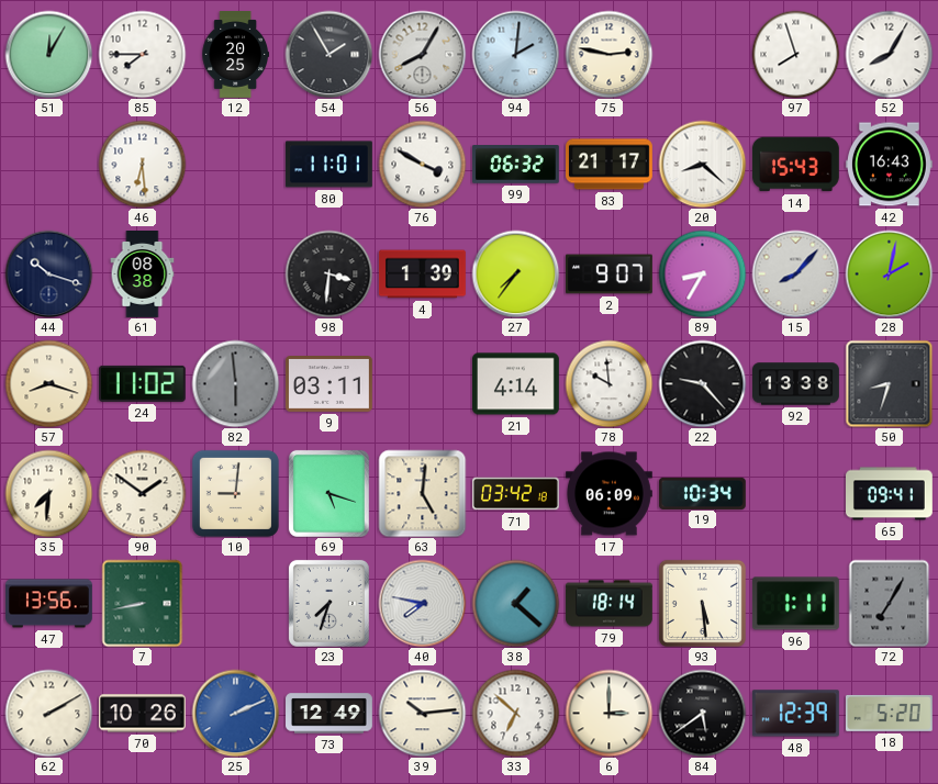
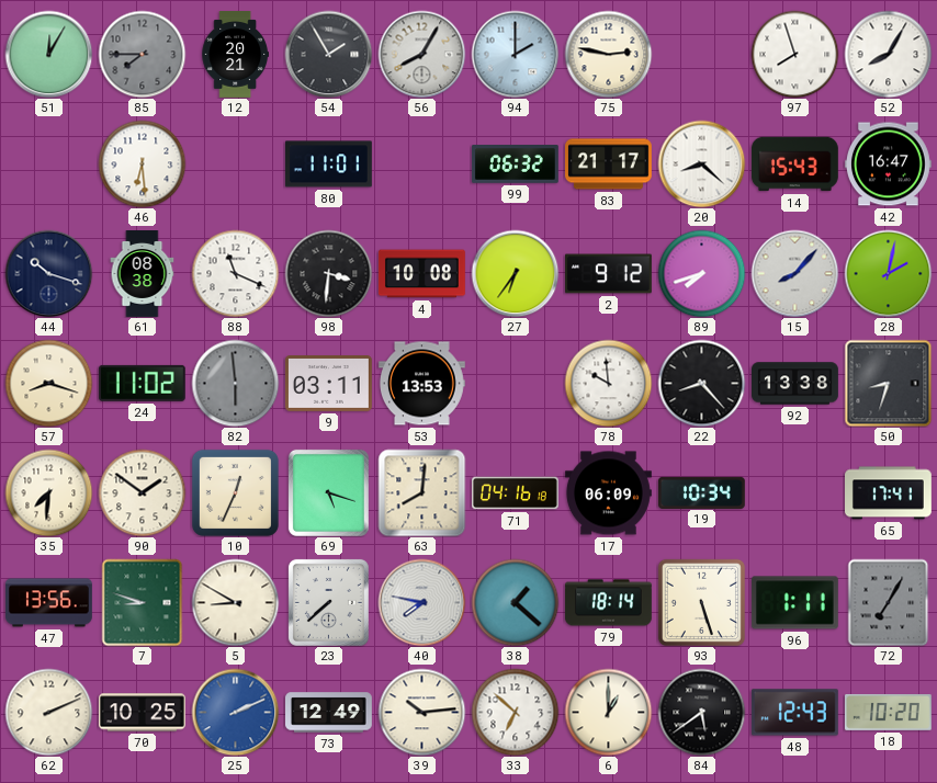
85 dial: white -> grey
12: 20:25 -> 20:21
94: 2:01 -> 2:00
76: 3:50 -> none
42: 16:43 -> 16:47
88: none -> 11:19
4: 1:39 -> 10:08
27: 7:36 -> 6:36
2: 9:07 -> 9:12
89: 8:35 -> 7:42
53: none -> 13:53
21: 4:14 -> none
22: 9:23 -> 8:23
10: 9:01 -> 12:34
63: 5:01 -> 8:01
71: 03:42 -> 04:16
65: 09:41 -> 17:41
7: 8:43 -> 8:48
5: none -> 8:50
23: 7:33 -> 7:38
93: 5:29 -> 5:27
62: 2:10 -> 2:11
70: 10:26 -> 10:25
6: 3:00 -> 1:00
48: 12:39 -> 12:43
18: 5:20 -> 10:20
